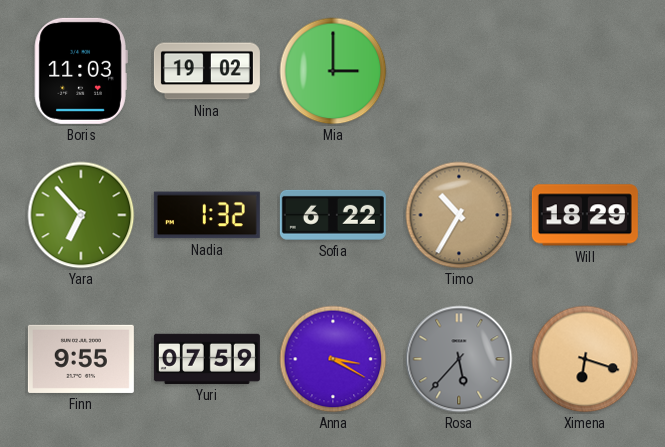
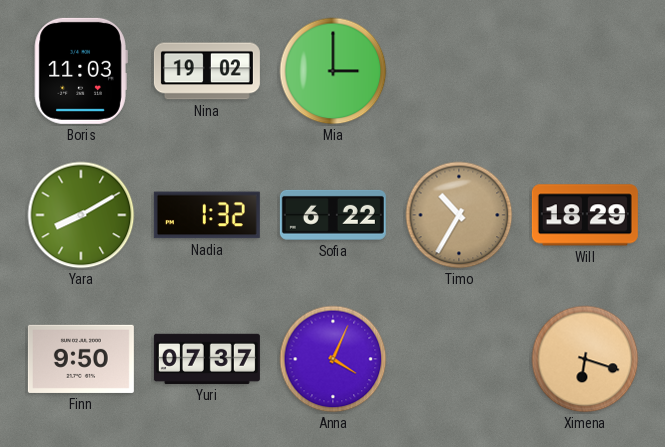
Yara: 6:53 -> 8:10
Finn: 9:55 -> 9:50
Yuri: 07:59 -> 07:37
Anna: 3:20 -> 4:04
Rosa: 5:37 -> none
